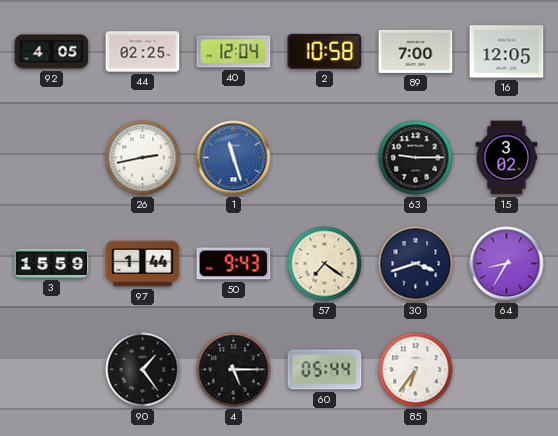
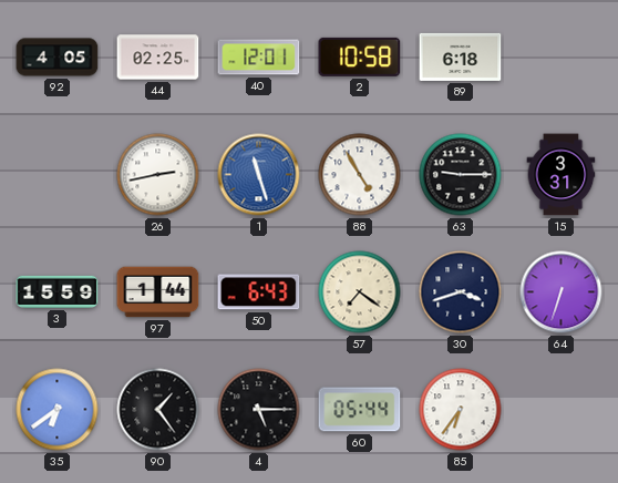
40: 12:04 -> 12:01
89: 7:00 -> 6:18
16: 12:05 -> none
88: none -> 4:55
15: 3:02 -> 3:31
50: 9:43 -> 6:43
64: 8:35 -> 6:33
35: none -> 6:39
